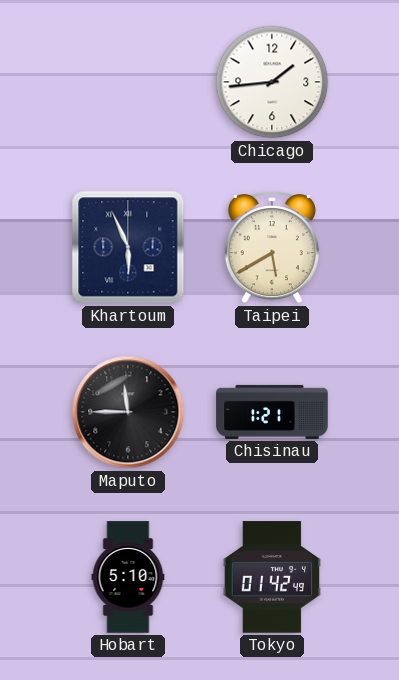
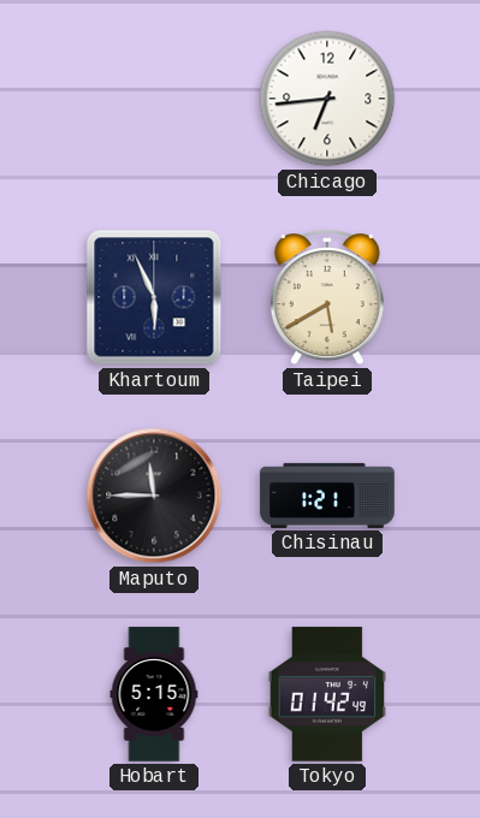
Chicago: 1:44 -> 6:44
Hobart: 5:10 -> 5:15
